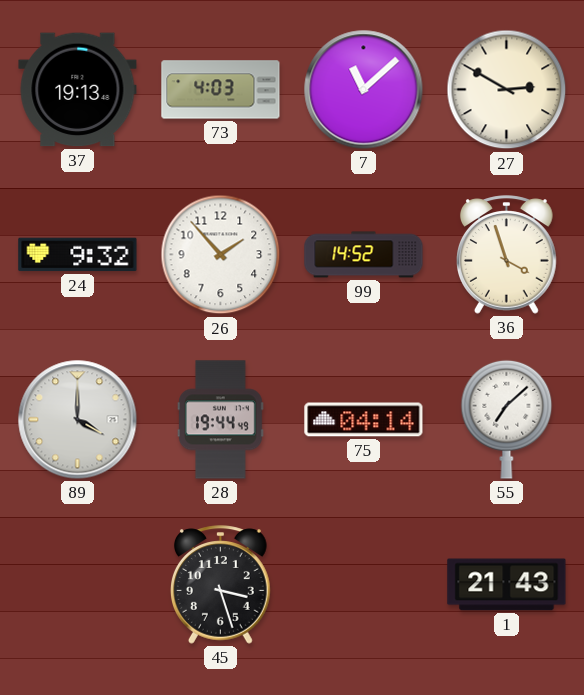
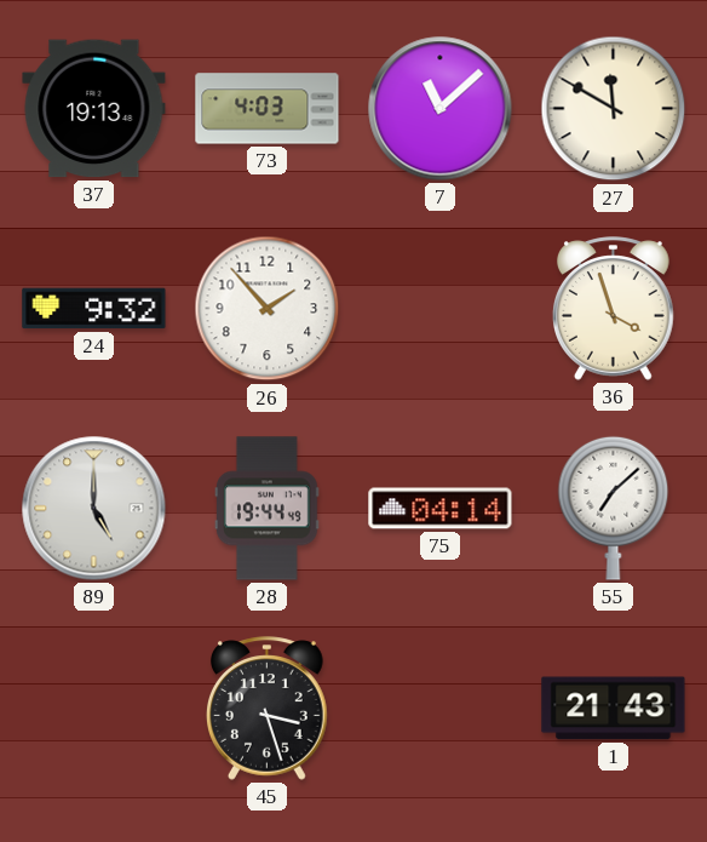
27: 2:50 -> 11:50
99: 14:52 -> none
89: 4:00 -> 5:00
